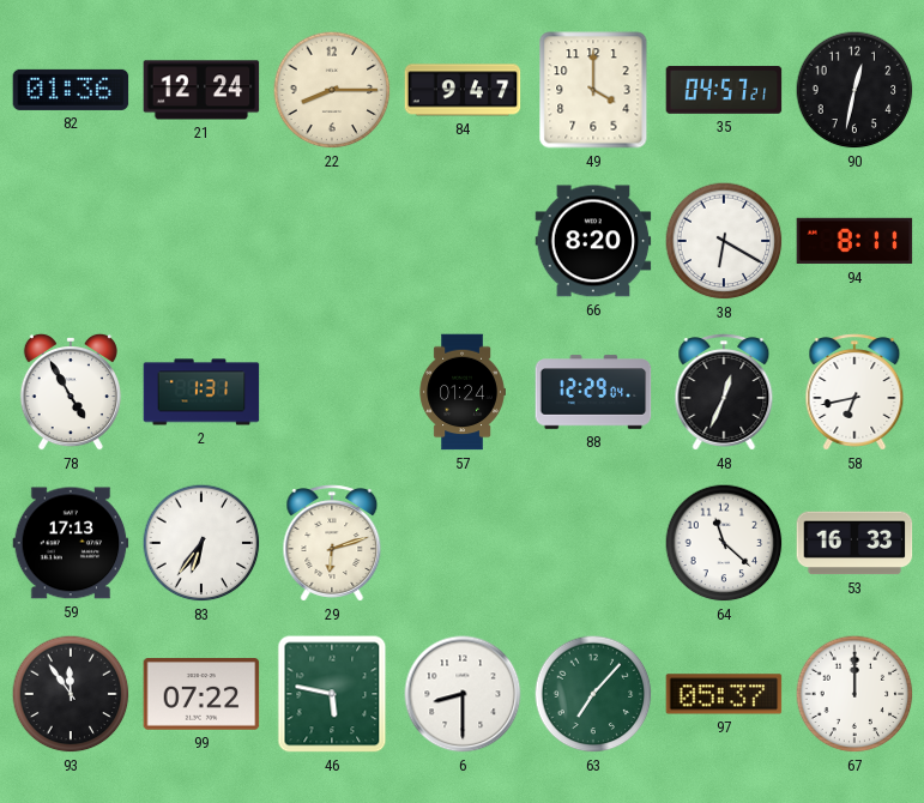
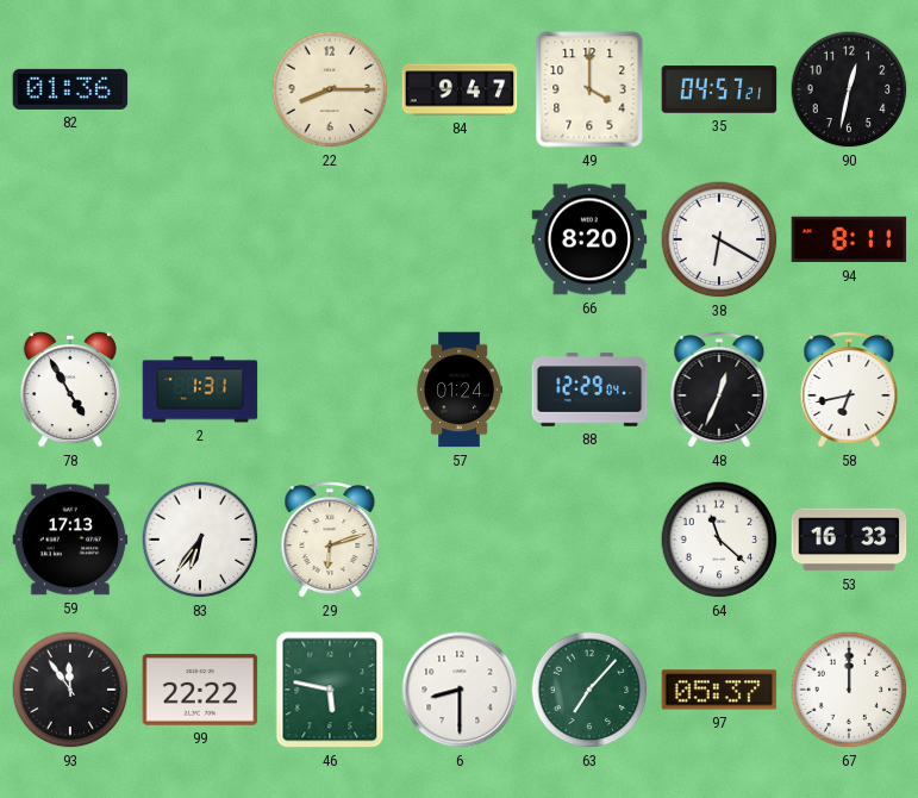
21: 12:24 -> none
99: 07:22 -> 22:22
